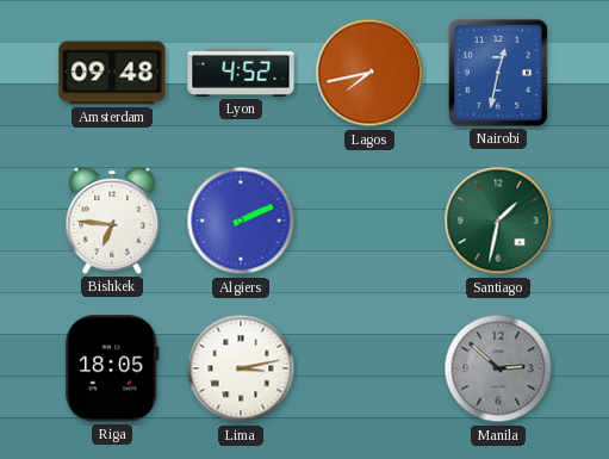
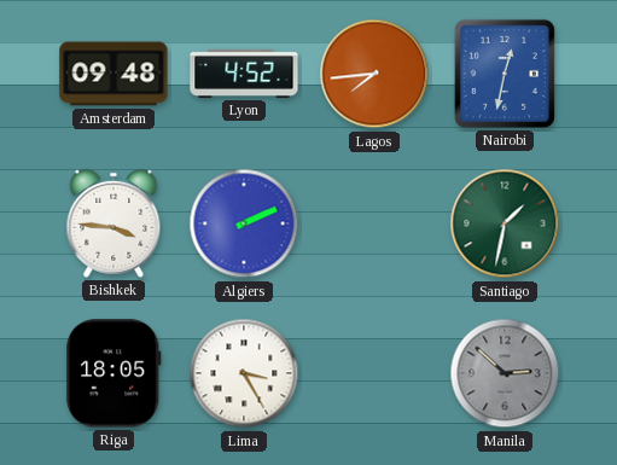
Lagos: 7:43 -> 7:44
Bishkek: 6:46 -> 3:46
Lima: 3:13 -> 3:25
